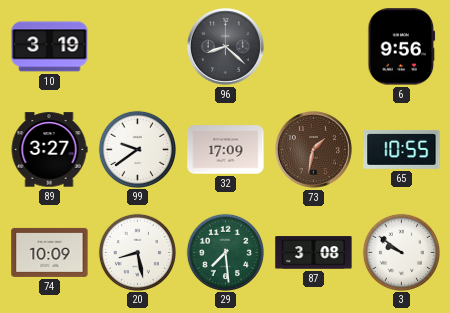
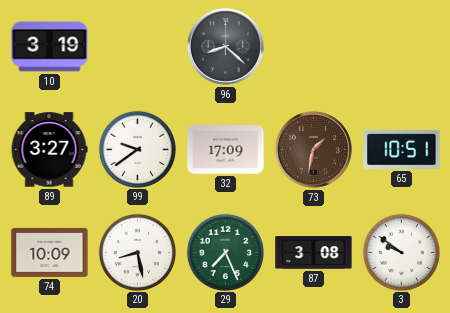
6: 9:56 -> none
65: 10:55 -> 10:51
29: 7:29 -> 7:26
